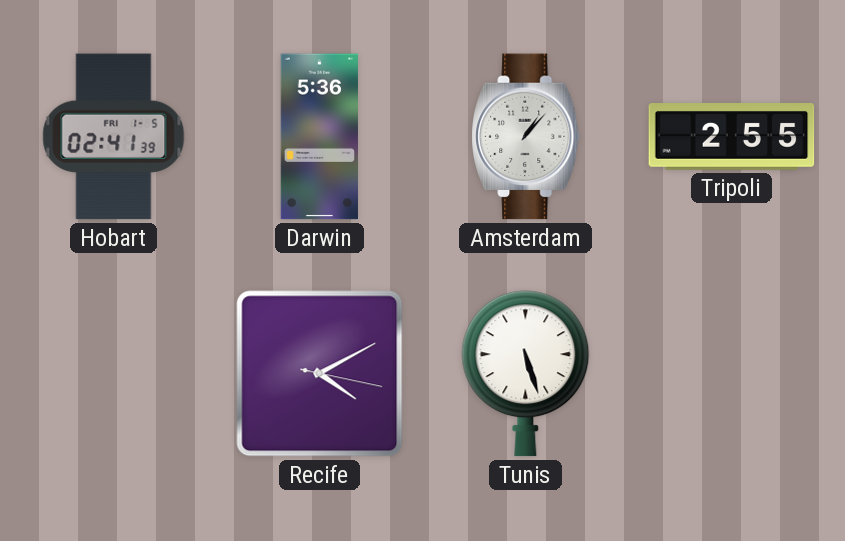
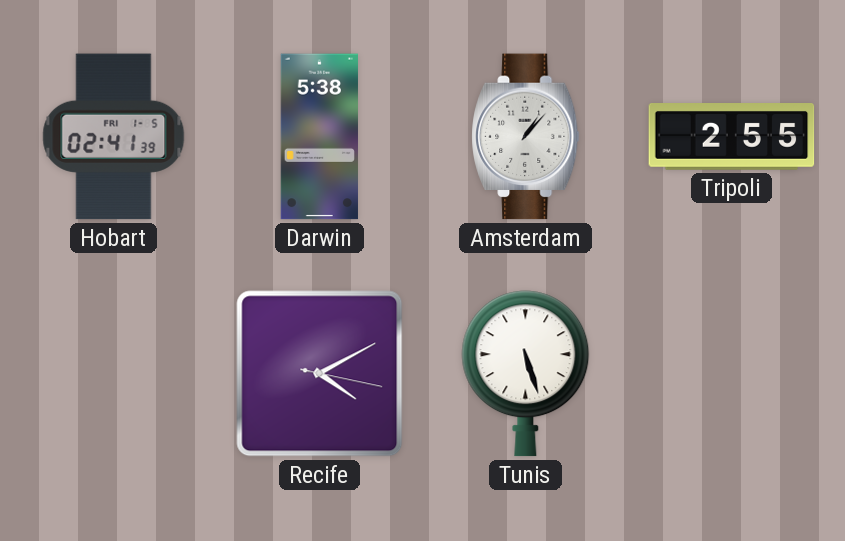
Darwin: 5:36 -> 5:38
